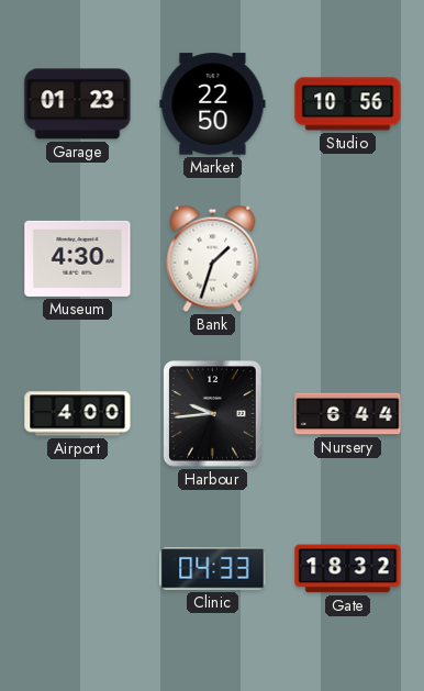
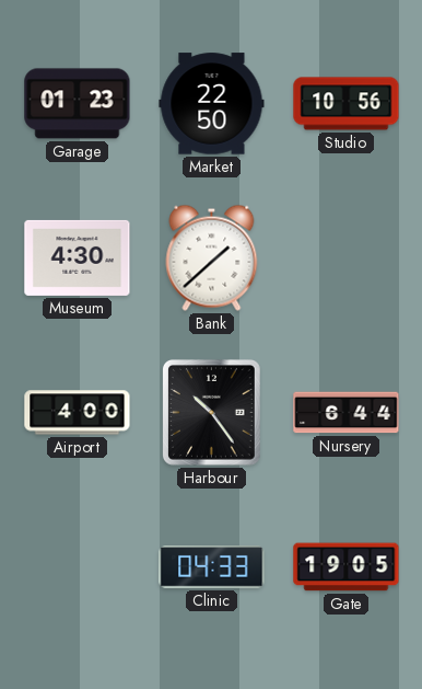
Bank: 1:33 -> 1:38
Harbour: 9:44 -> 10:24
Gate: 18:32 -> 19:05
